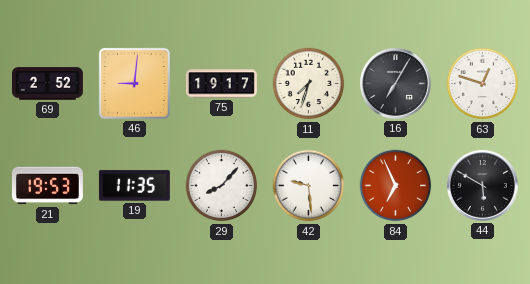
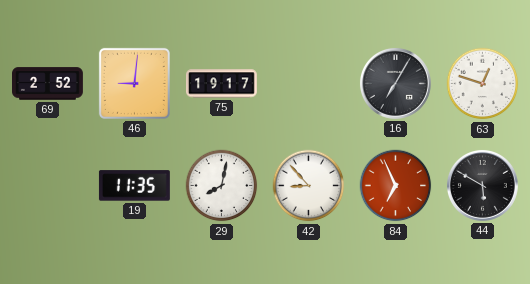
11: 7:33 -> none
21: 19:53 -> none
29: 8:07 -> 8:02
42: 9:29 -> 8:53
